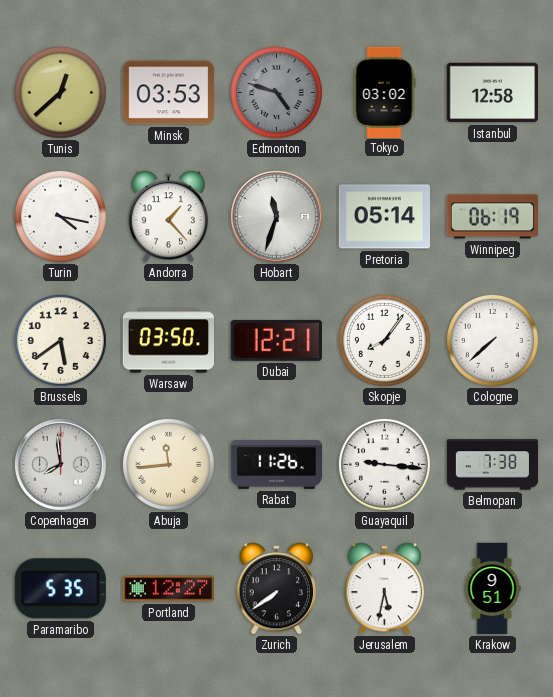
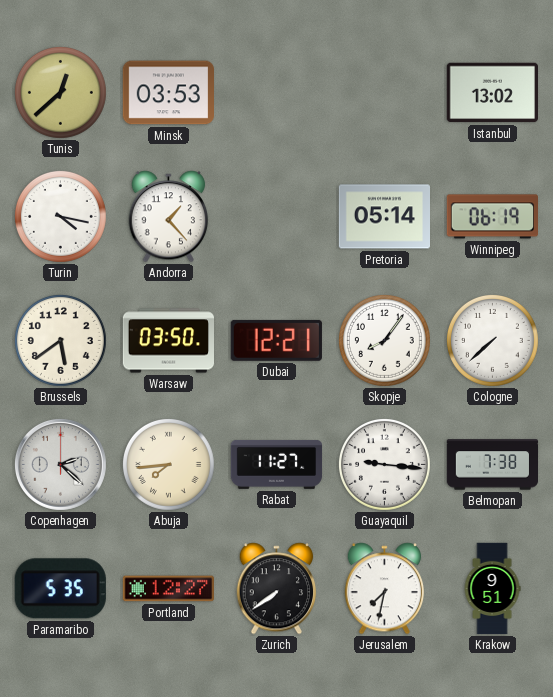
Edmonton: 4:48 -> none
Tokyo: 03:02 -> none
Istanbul: 12:58 -> 13:02
Hobart: 11:33 -> none
Copenhagen: 7:59 -> 2:22
Abuja: 11:44 -> 7:44
Rabat: 11:26 -> 11:27
Jerusalem: 5:32 -> 7:32
